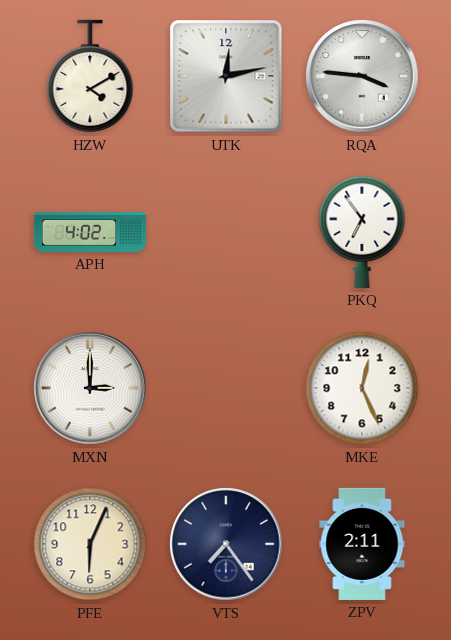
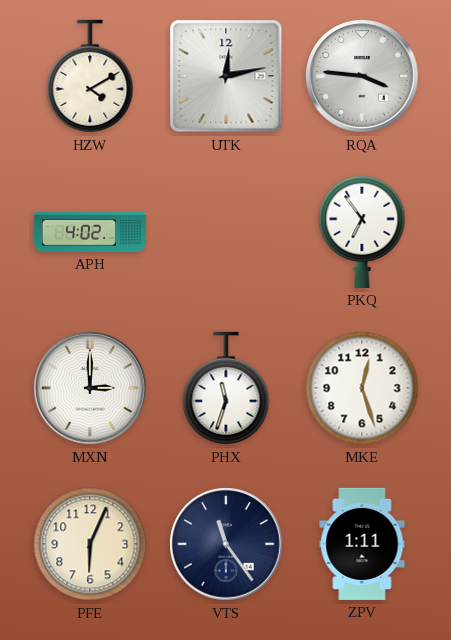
PHX: none -> 11:33
MKE: 12:26 -> 12:27
VTS: 7:24 -> 11:24
ZPV: 2:11 -> 1:11
